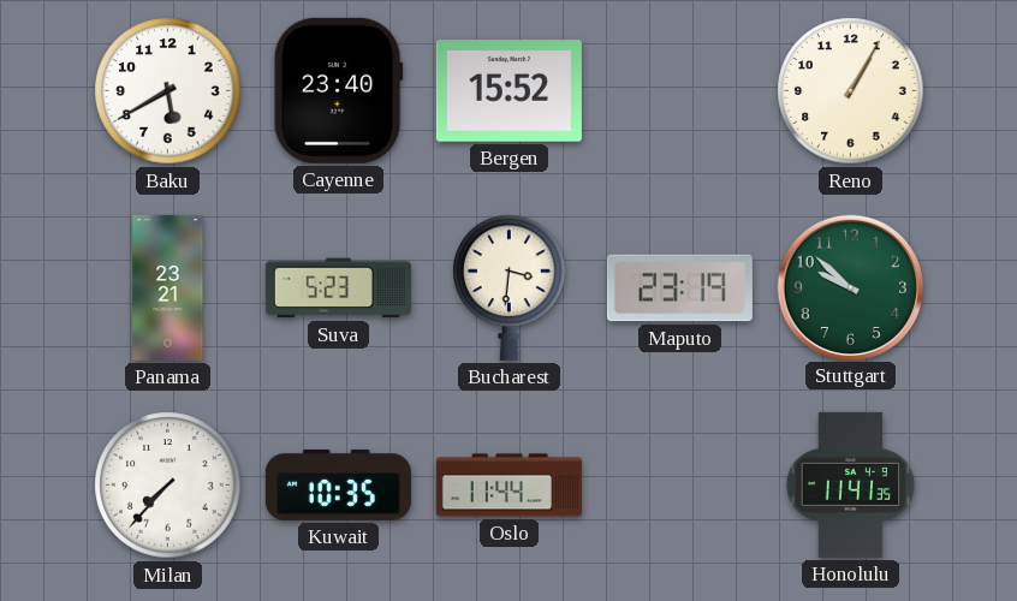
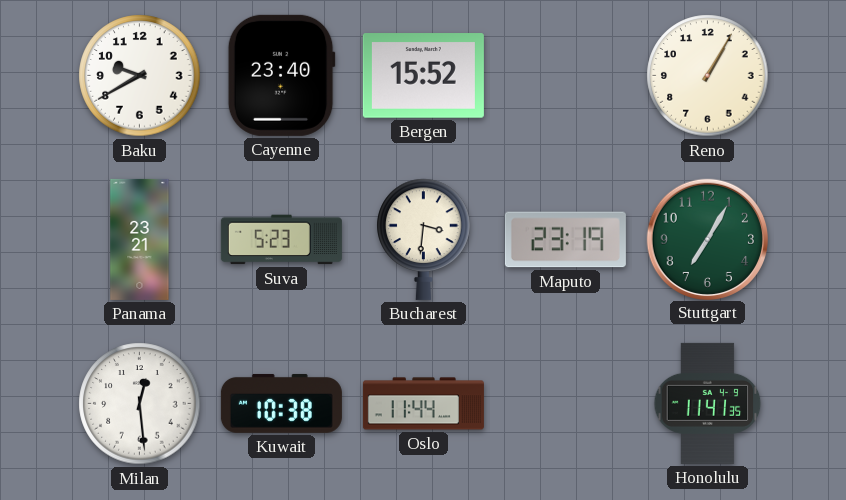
Baku: 5:40 -> 9:40
Stuttgart: 9:52 -> 7:05
Milan: 7:37 -> 12:29
Kuwait: 10:35 -> 10:38
